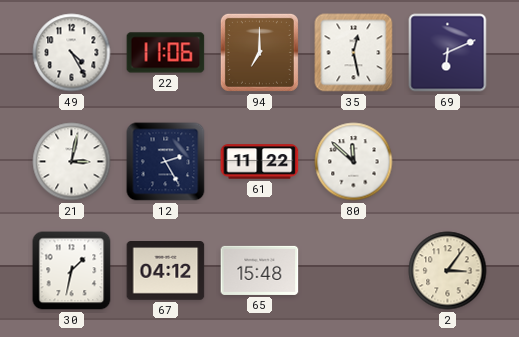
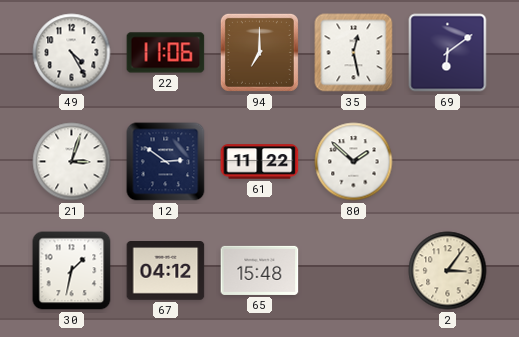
69: 6:11 -> 6:09
21: 3:02 -> 3:03
12: 2:25 -> 2:51
80: 11:52 -> 1:52
